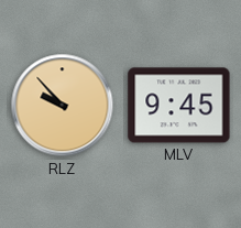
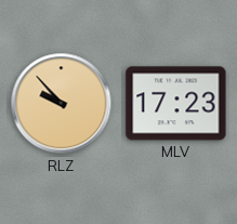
MLV: 9:45 -> 17:23
